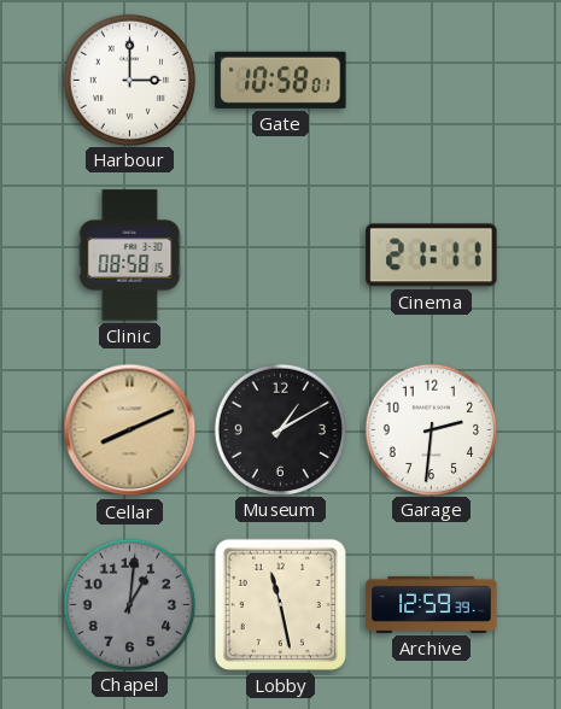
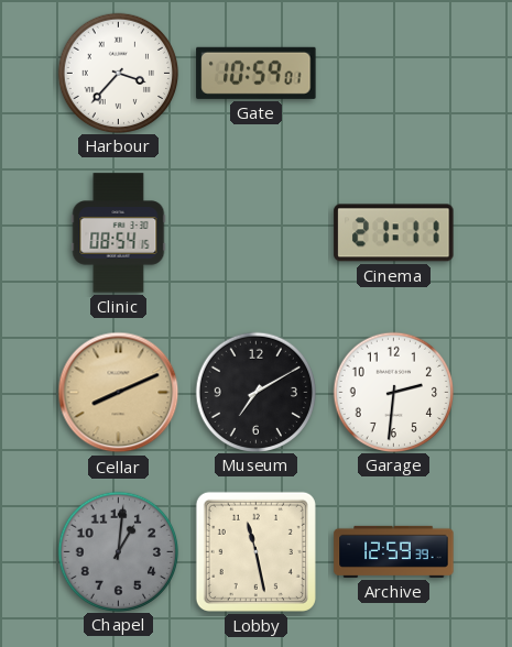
Harbour: 3:00 -> 3:37
Gate: 10:58 -> 10:59
Clinic: 08:58 -> 08:54
Museum: 1:10 -> 7:10
